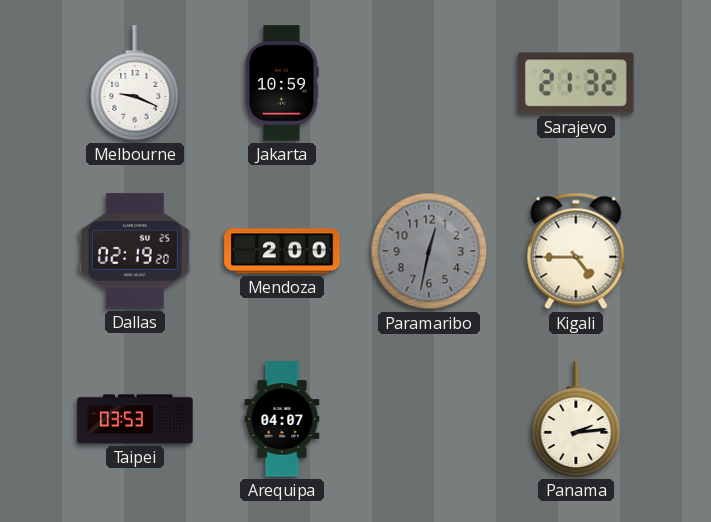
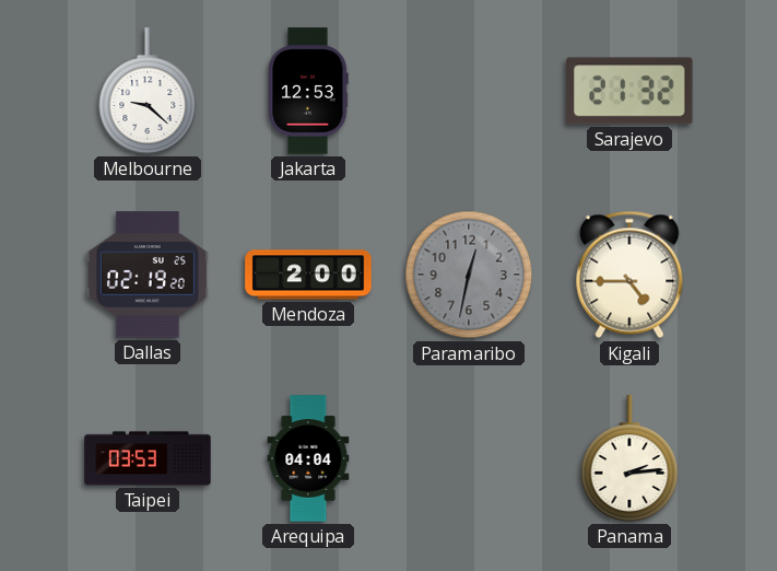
Melbourne: 9:19 -> 9:22
Jakarta: 10:59 -> 12:53
Arequipa: 04:07 -> 04:04
